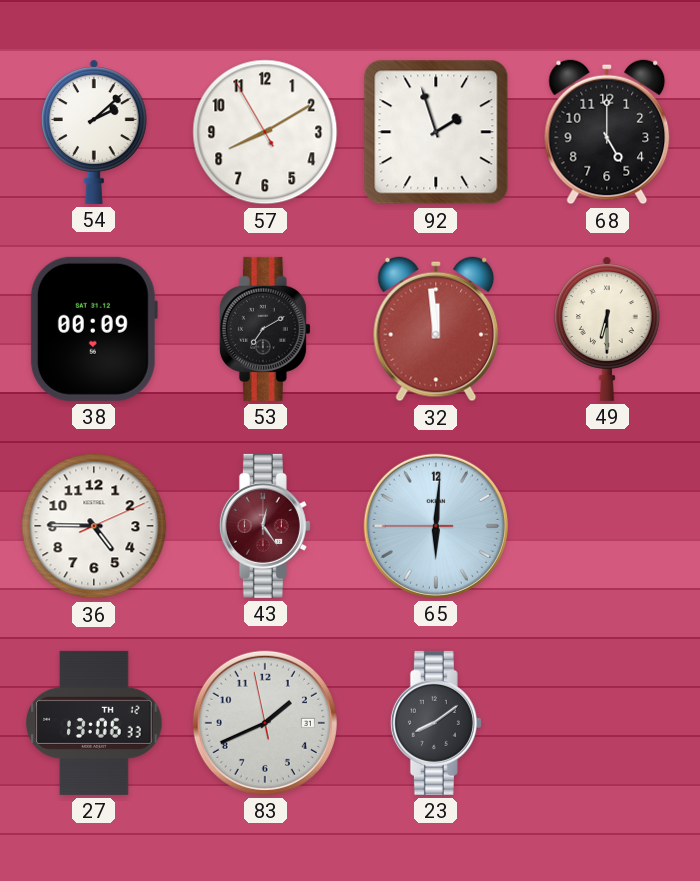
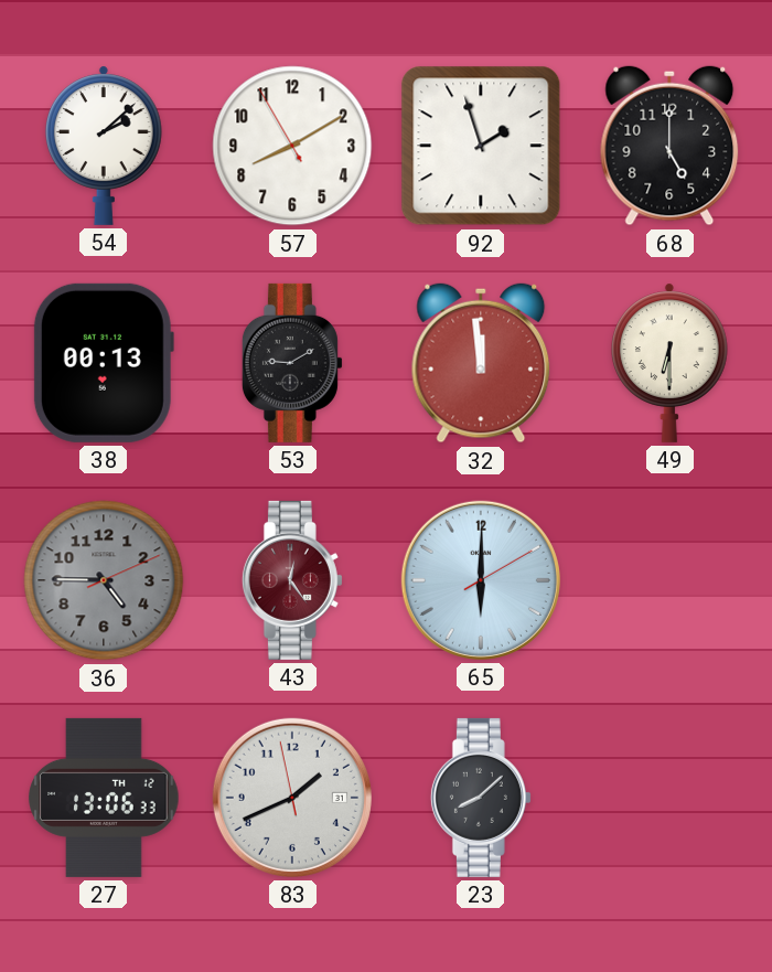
38: 00:09 -> 00:13
53: 7:10 -> 9:10
36 dial: white -> grey
65: 6:00:45 -> 6:00:10
23: 8:09 -> 8:08
